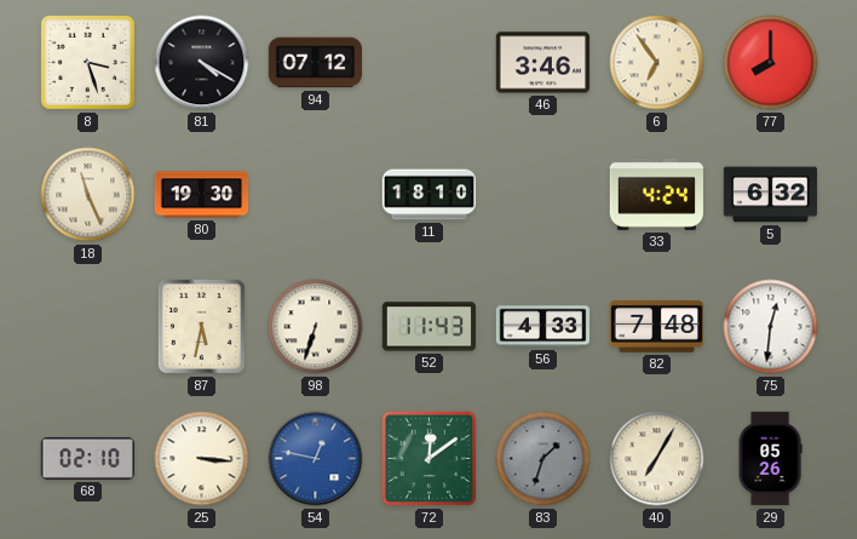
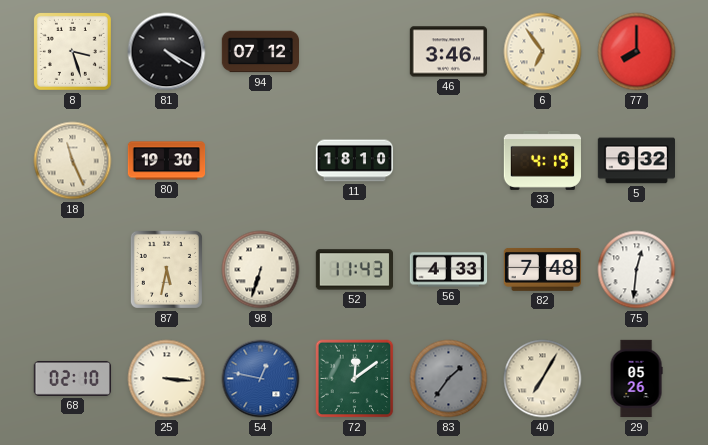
33: 4:24 -> 4:19
83: 1:33 -> 1:36
